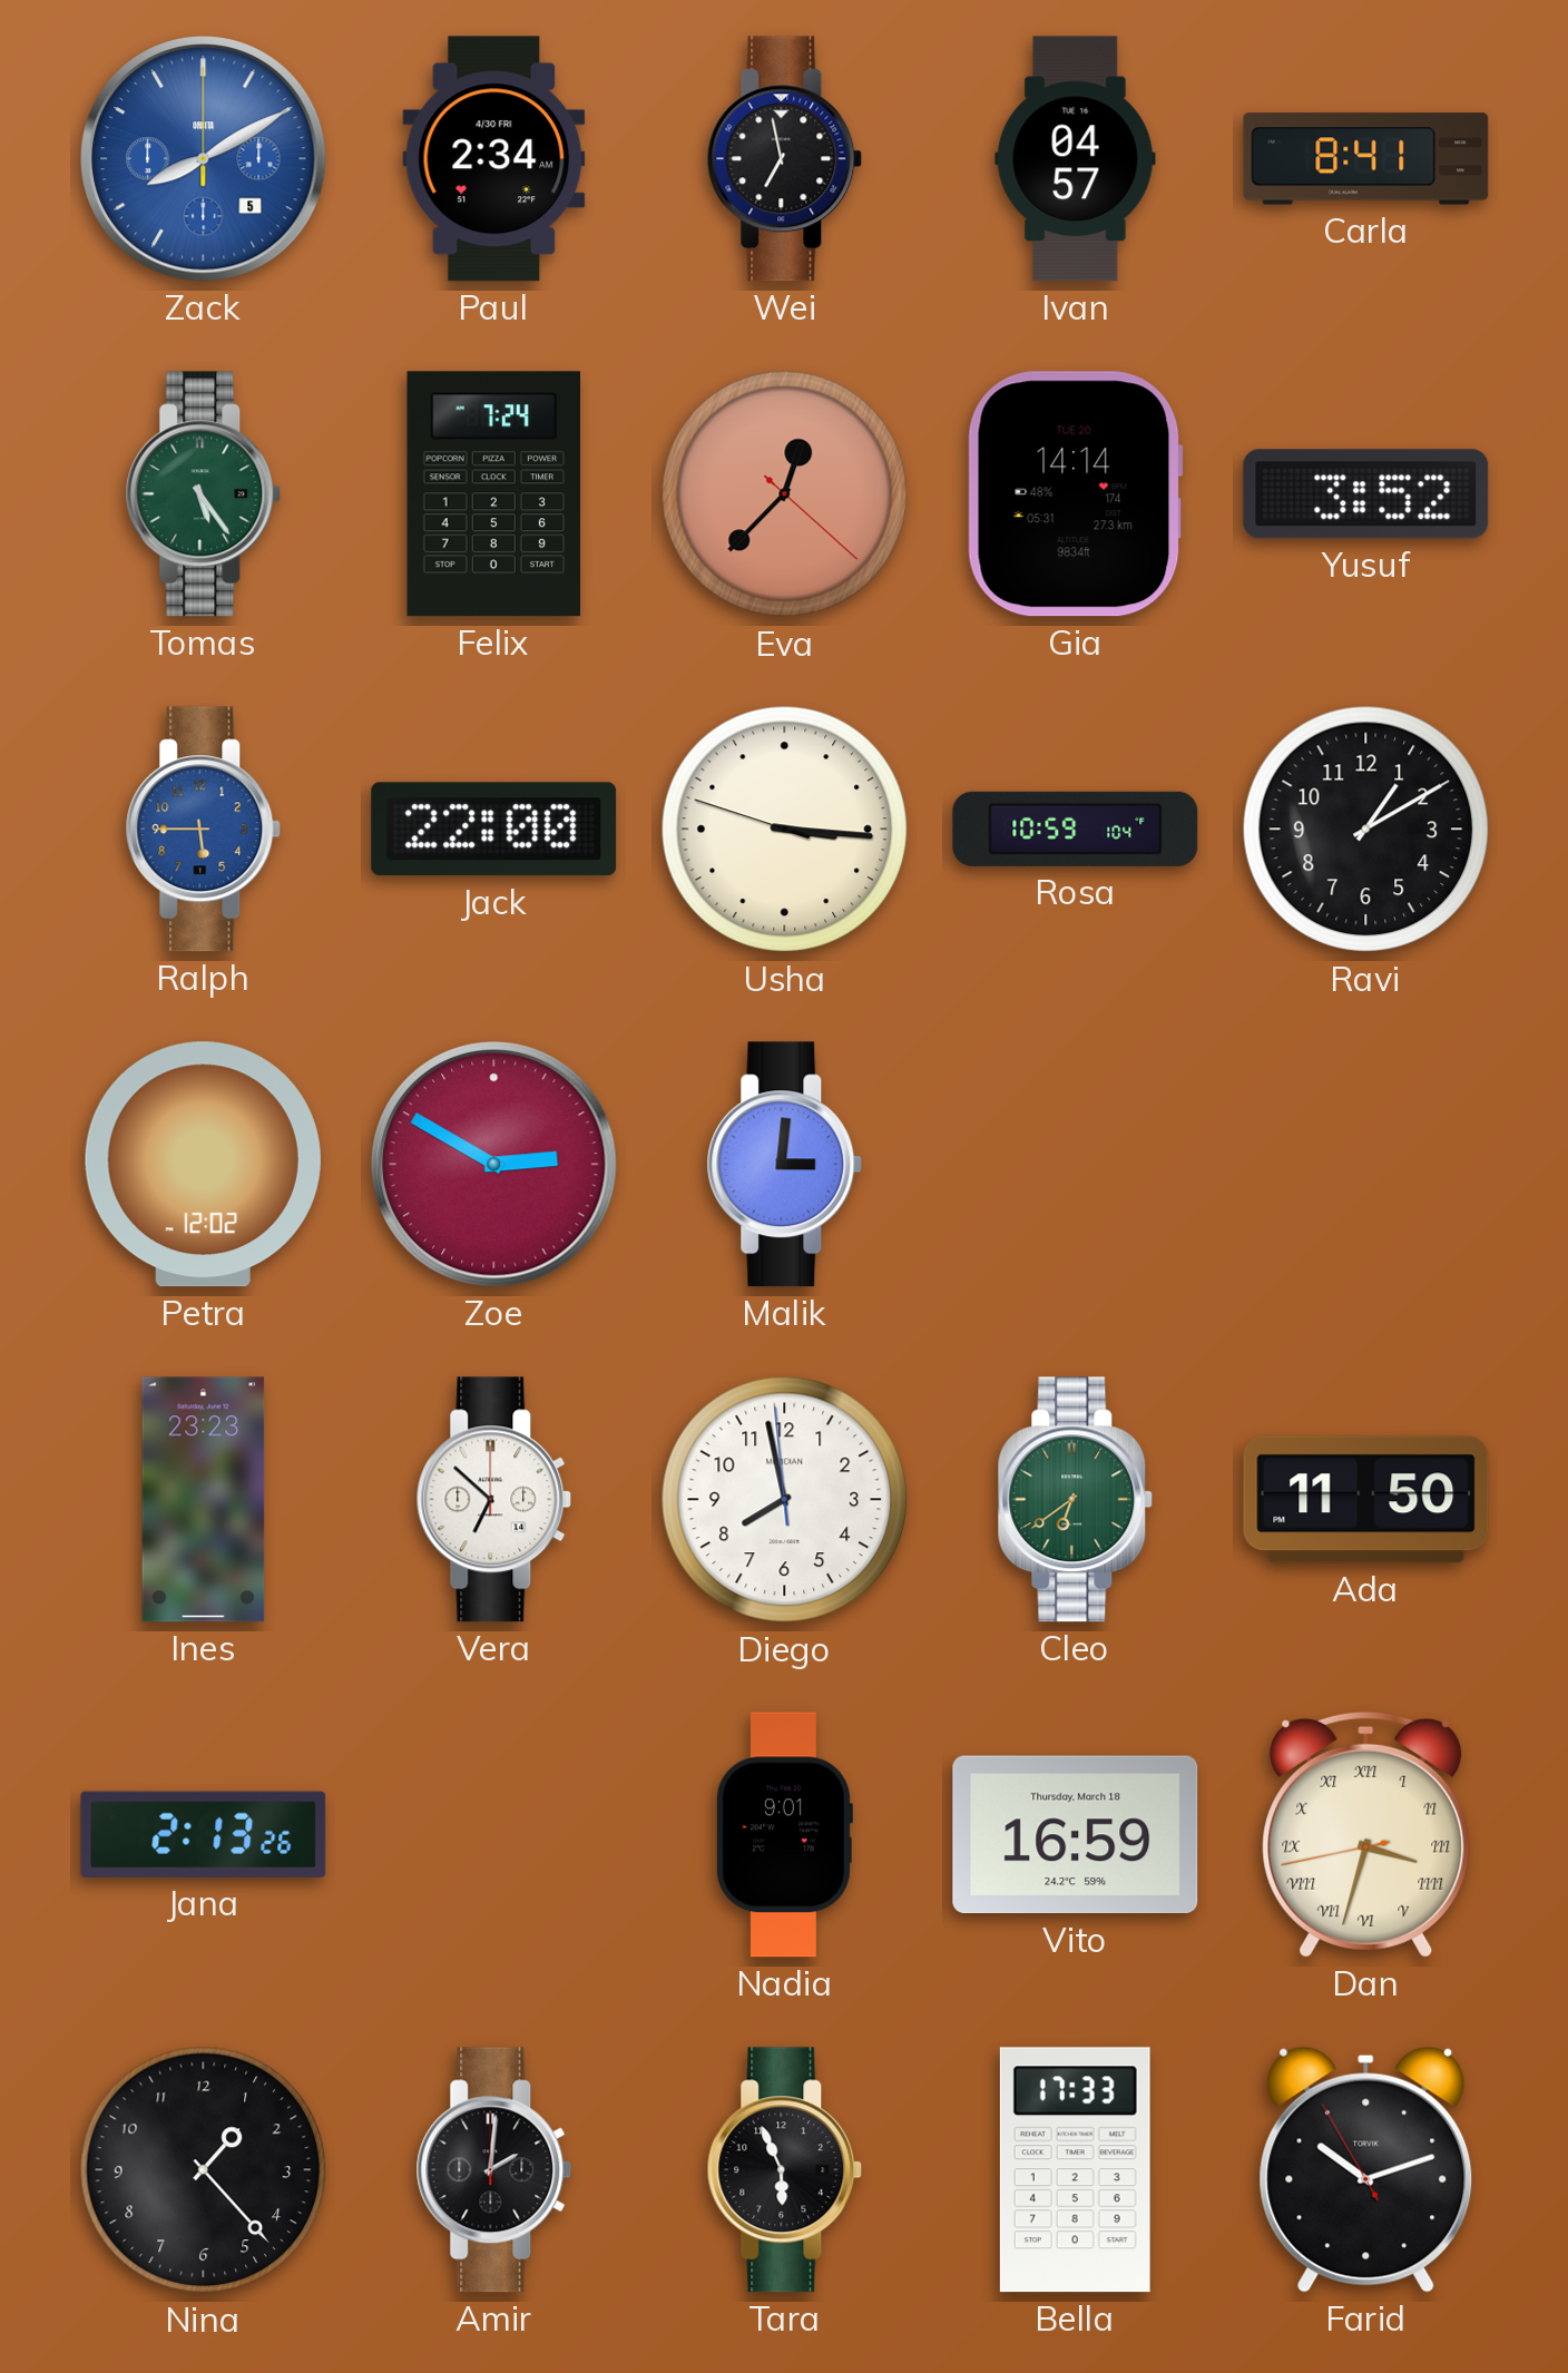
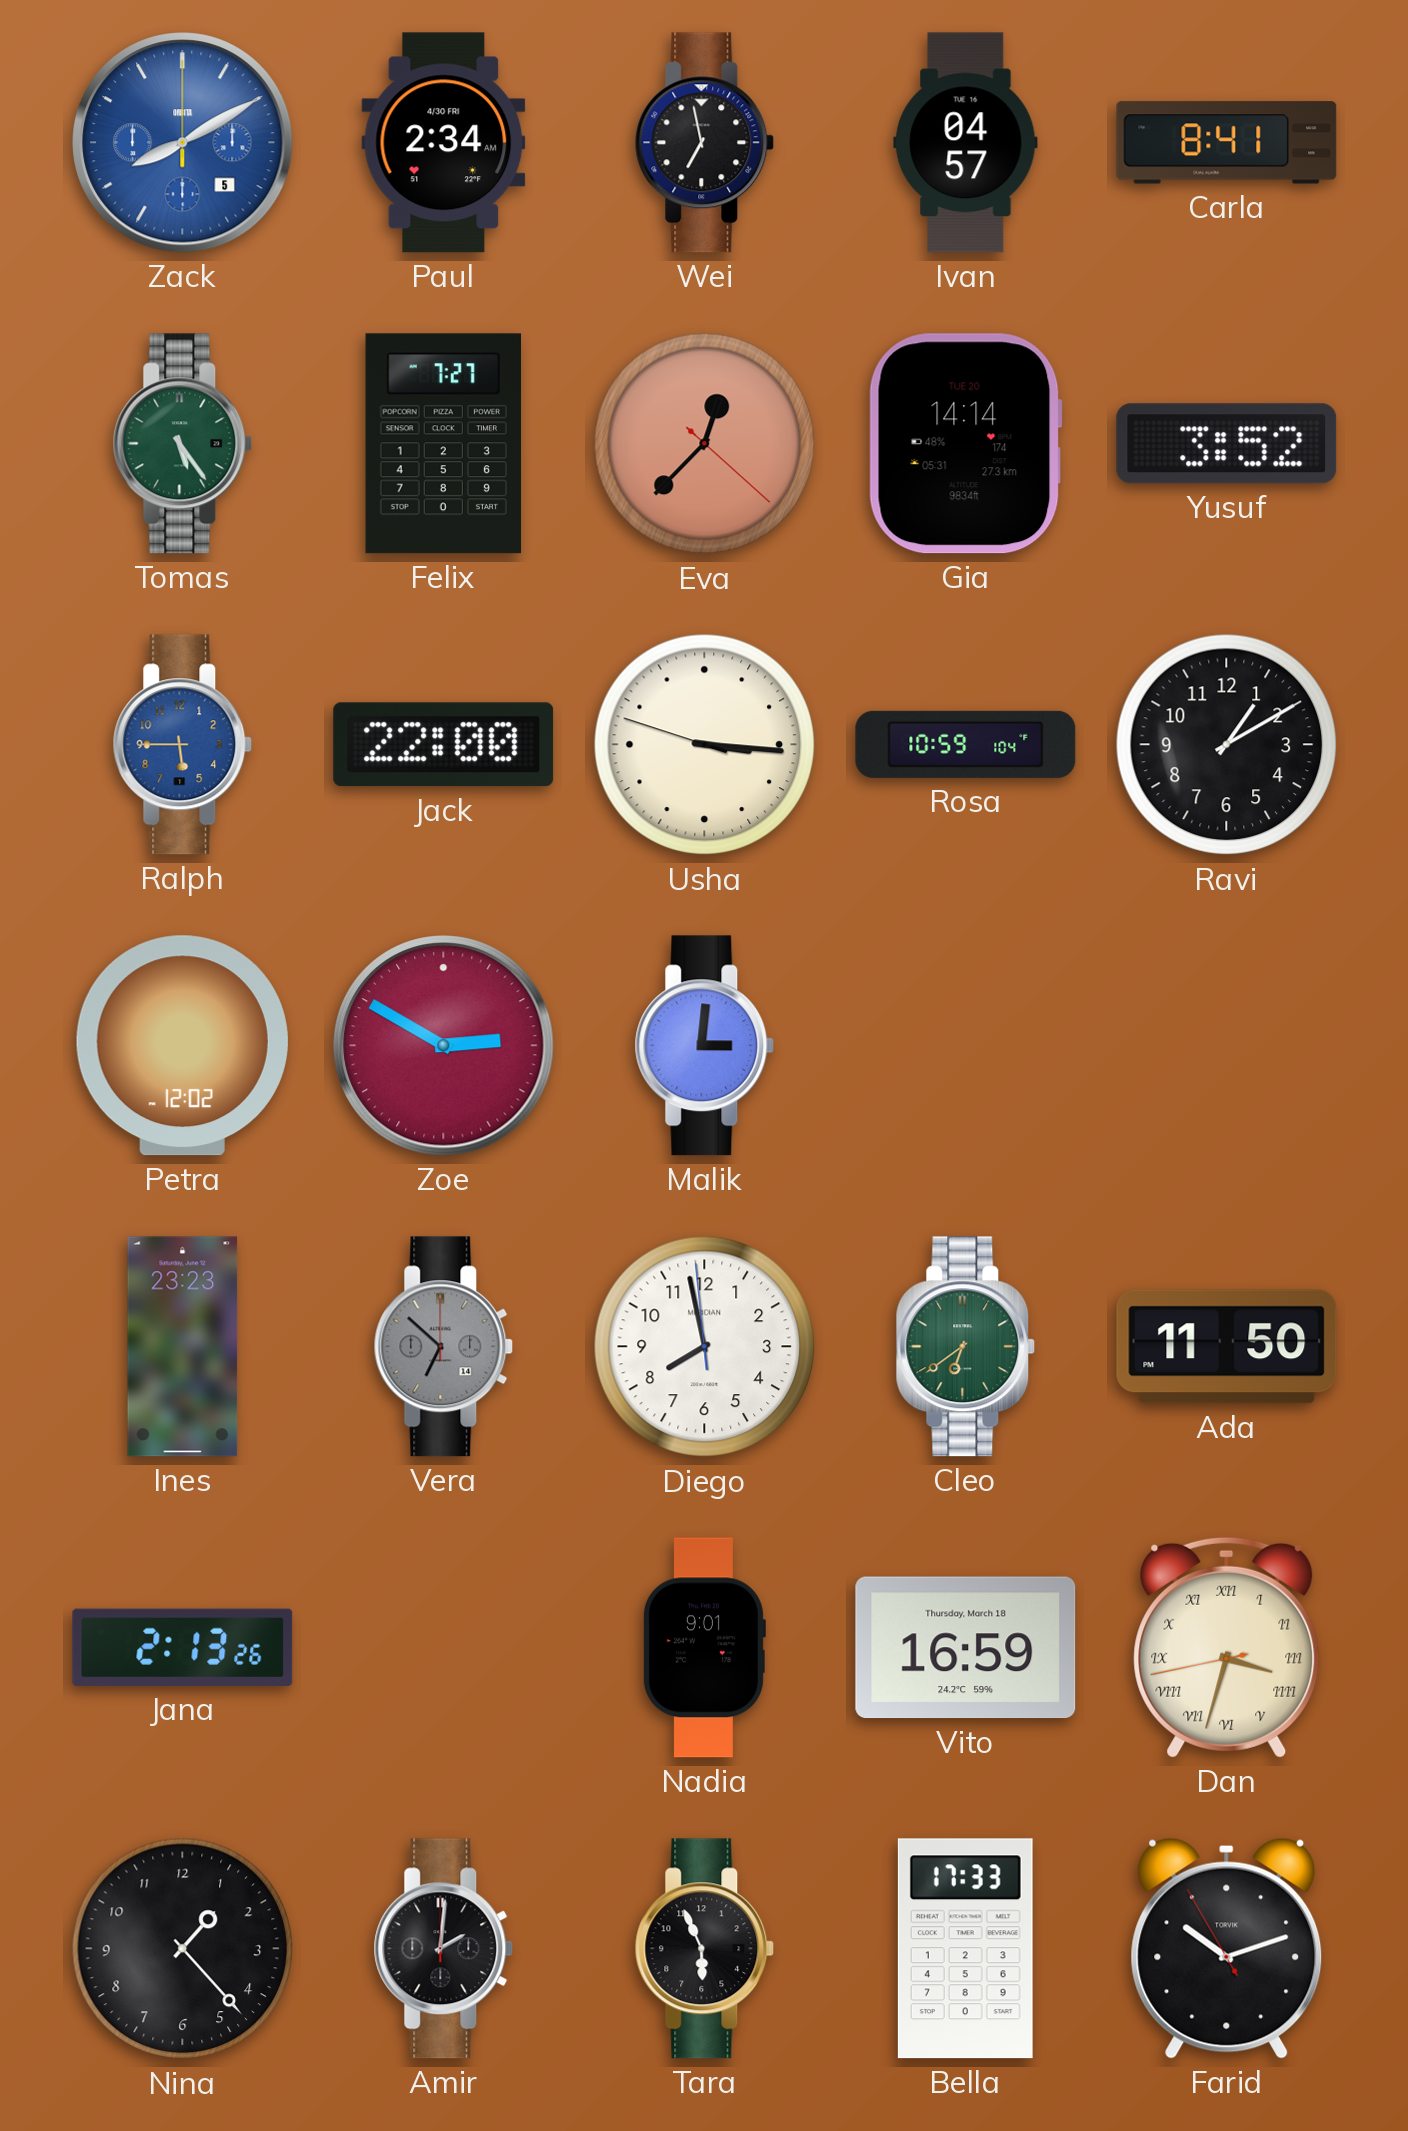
Felix: 7:24 -> 7:27
Vera dial: white -> grey
